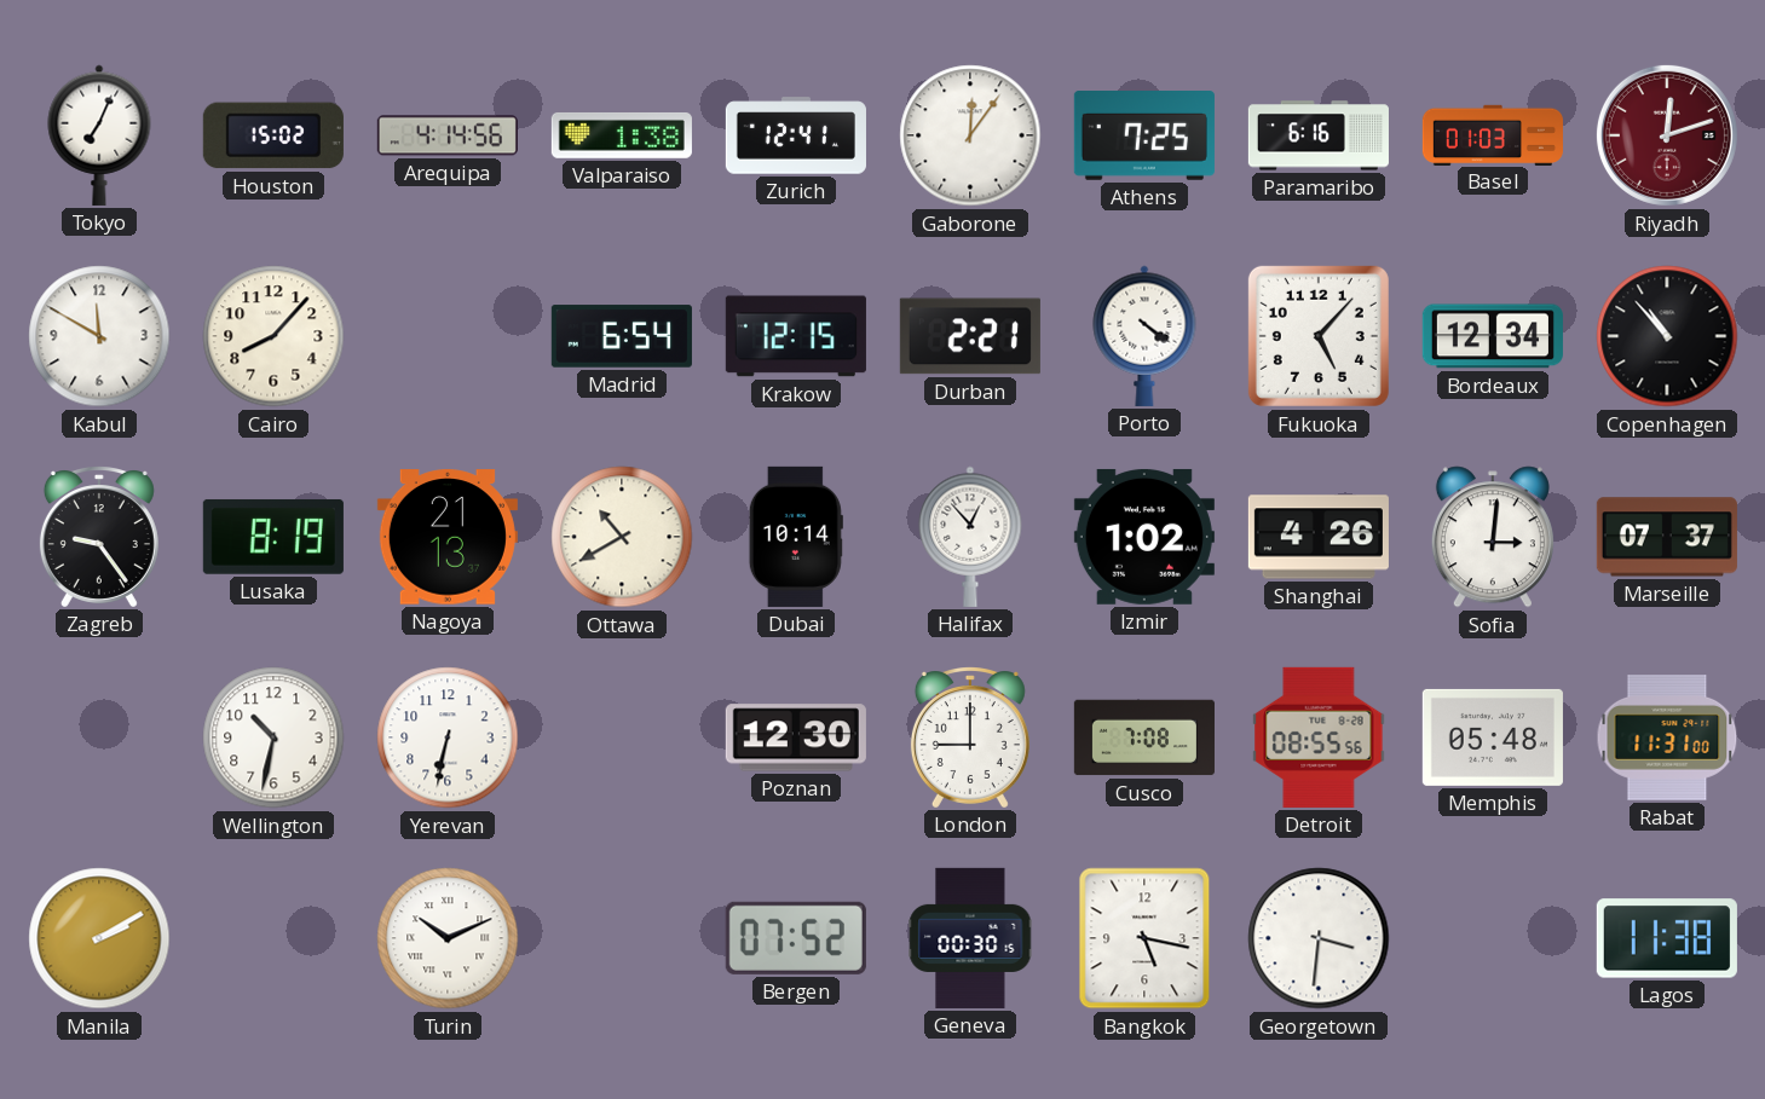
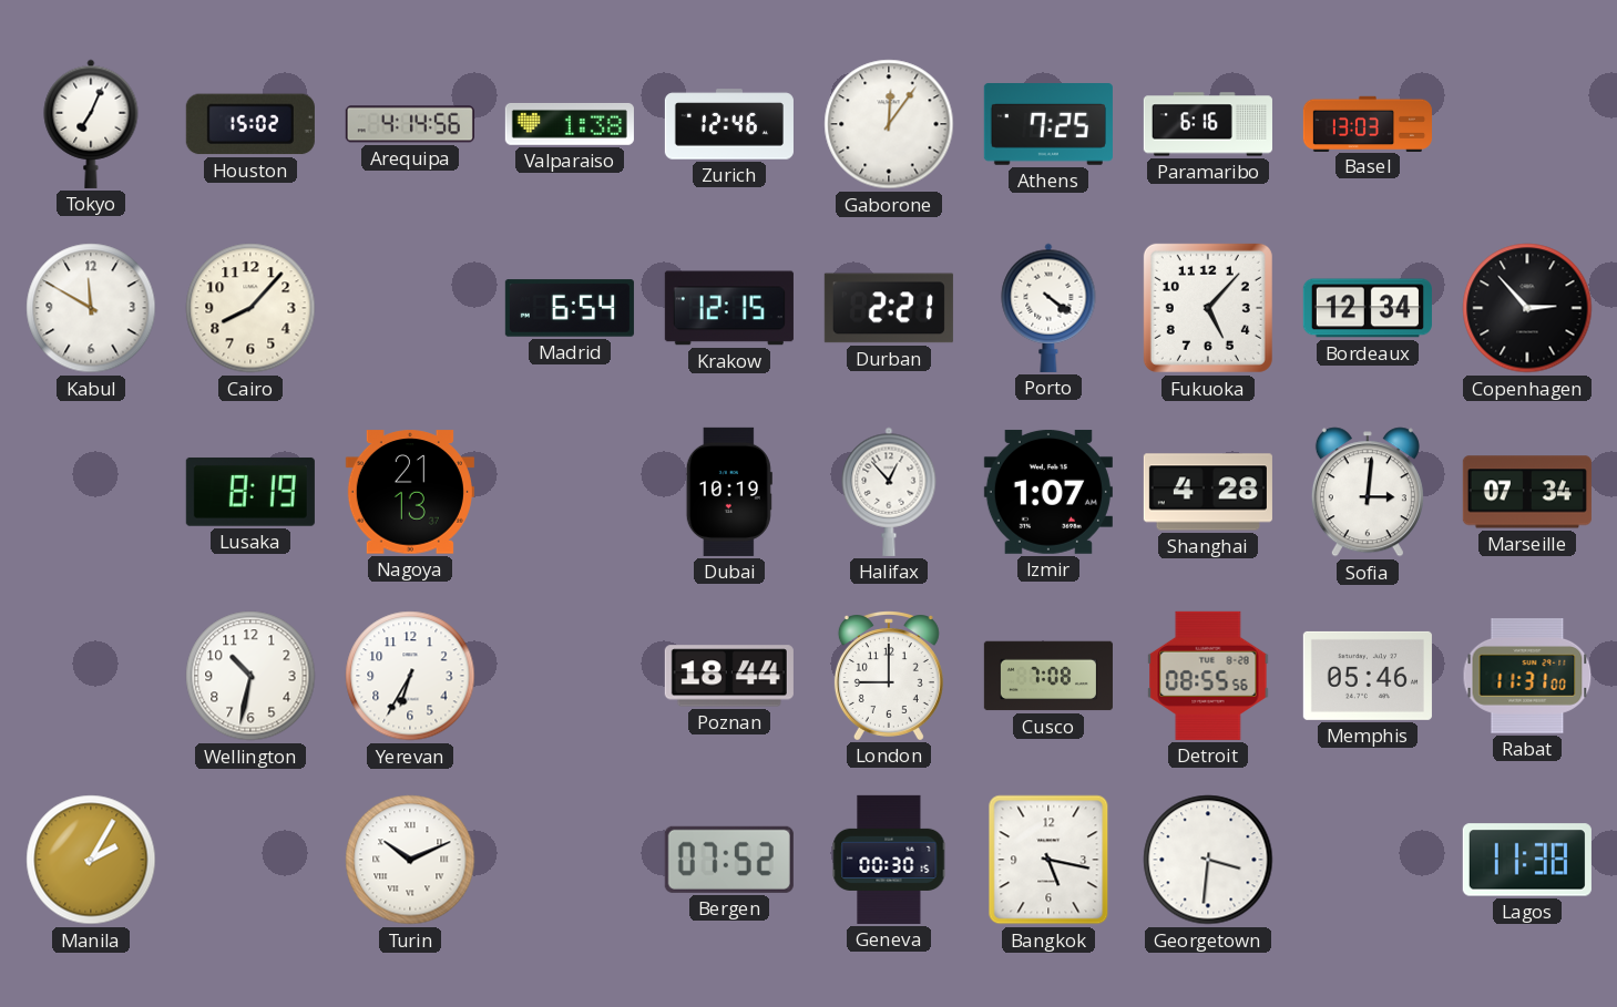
Zurich: 12:41 -> 12:46
Basel: 01:03 -> 13:03
Riyadh: 12:12 -> none
Copenhagen: 10:53 -> 2:53
Zagreb: 9:24 -> none
Ottawa: 10:40 -> none
Dubai: 10:14 -> 10:19
Izmir: 1:02 -> 1:07
Shanghai: 4:26 -> 4:28
Marseille: 07:37 -> 07:34
Yerevan: 6:32 -> 6:35
Poznan: 12:30 -> 18:44
Memphis: 05:48 -> 05:46
Manila: 2:10 -> 2:05
